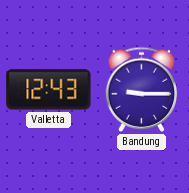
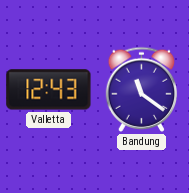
Bandung: 9:15 -> 11:21
